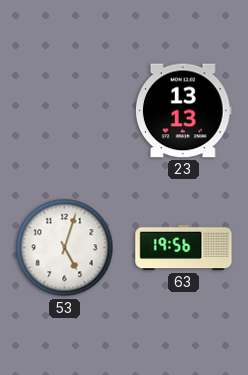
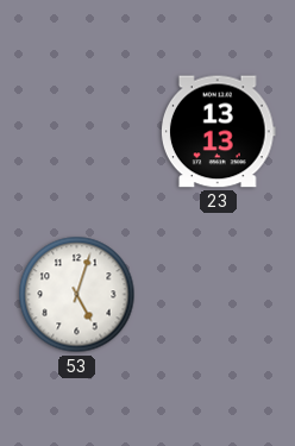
63: 19:56 -> none
